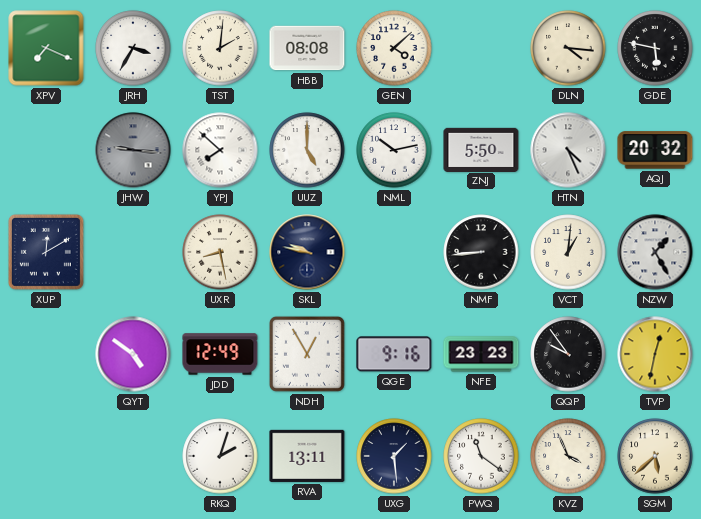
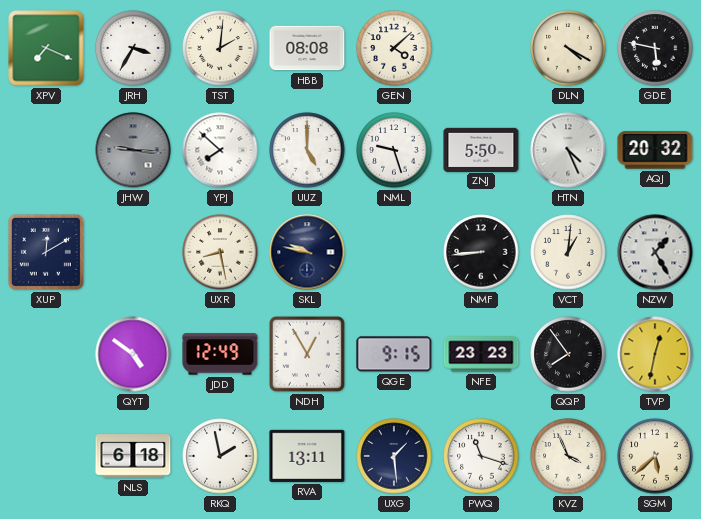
DLN: 4:16 -> 4:20
NML: 10:13 -> 9:27
QGE: 9:16 -> 9:15
QQP: 9:54 -> 7:54
NLS: none -> 6:18
RKQ: 2:03 -> 1:58
PWQ: 11:21 -> 11:18
